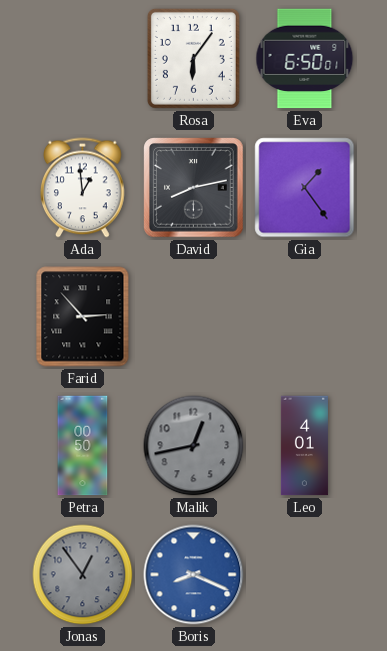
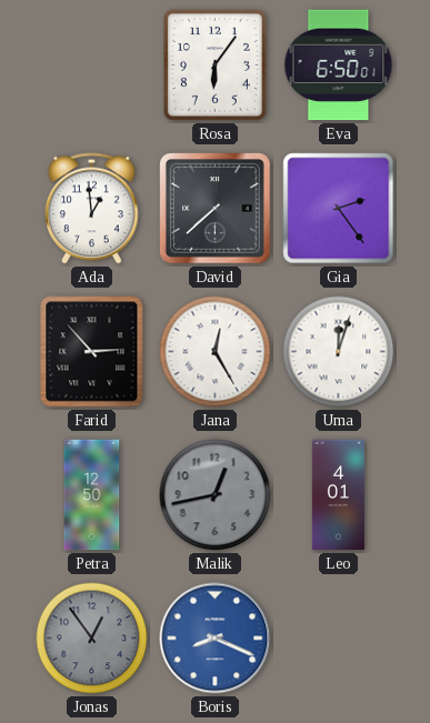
David: 8:13 -> 7:38
Gia: 1:24 -> 2:24
Jana: none -> 12:25
Uma: none -> 12:03
Petra: 00:50 -> 12:50
